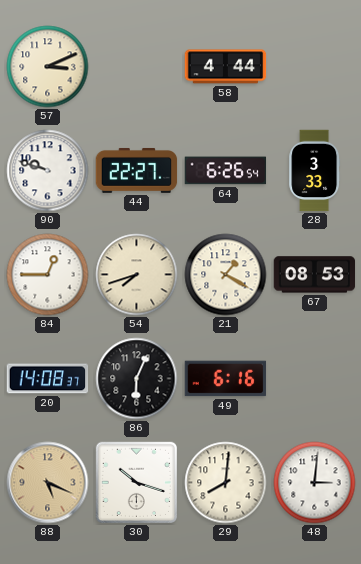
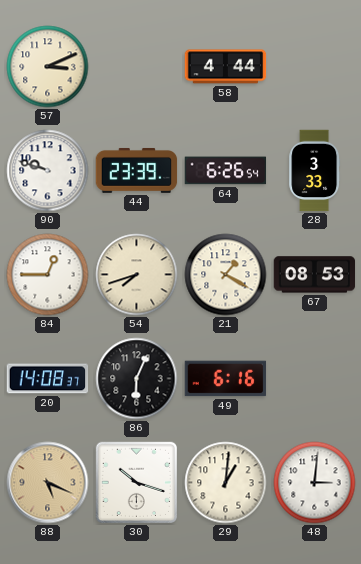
44: 22:27 -> 23:39
29: 8:01 -> 1:01
